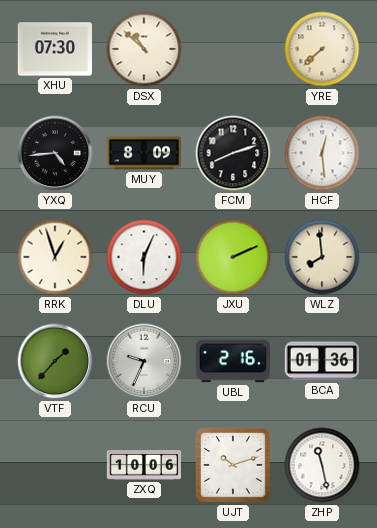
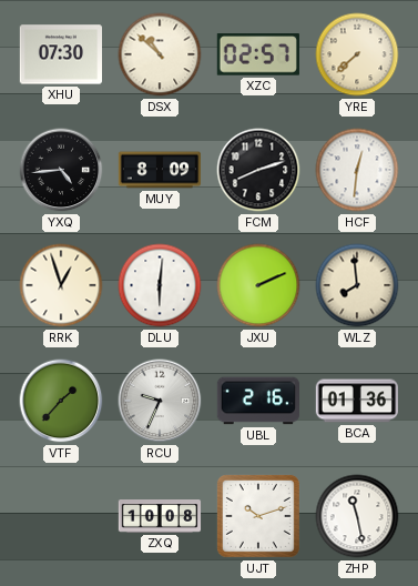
XZC: none -> 02:57
HCF: 12:29 -> 12:31
DLU: 6:04 -> 6:01
ZXQ: 10:06 -> 10:08
